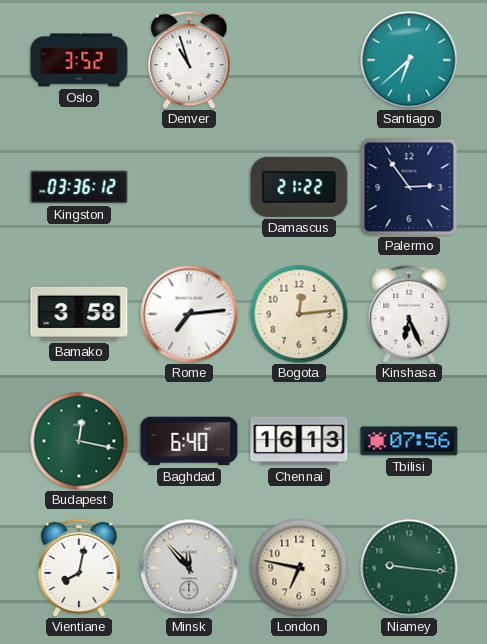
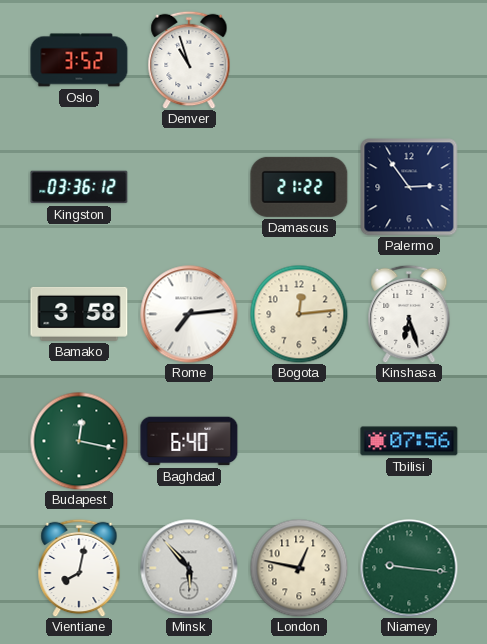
Santiago: 6:38 -> none
Kinshasa: 6:26 -> 6:27
Chennai: 16:13 -> none
Minsk: 11:53 -> 5:53
London: 6:47 -> 12:47
